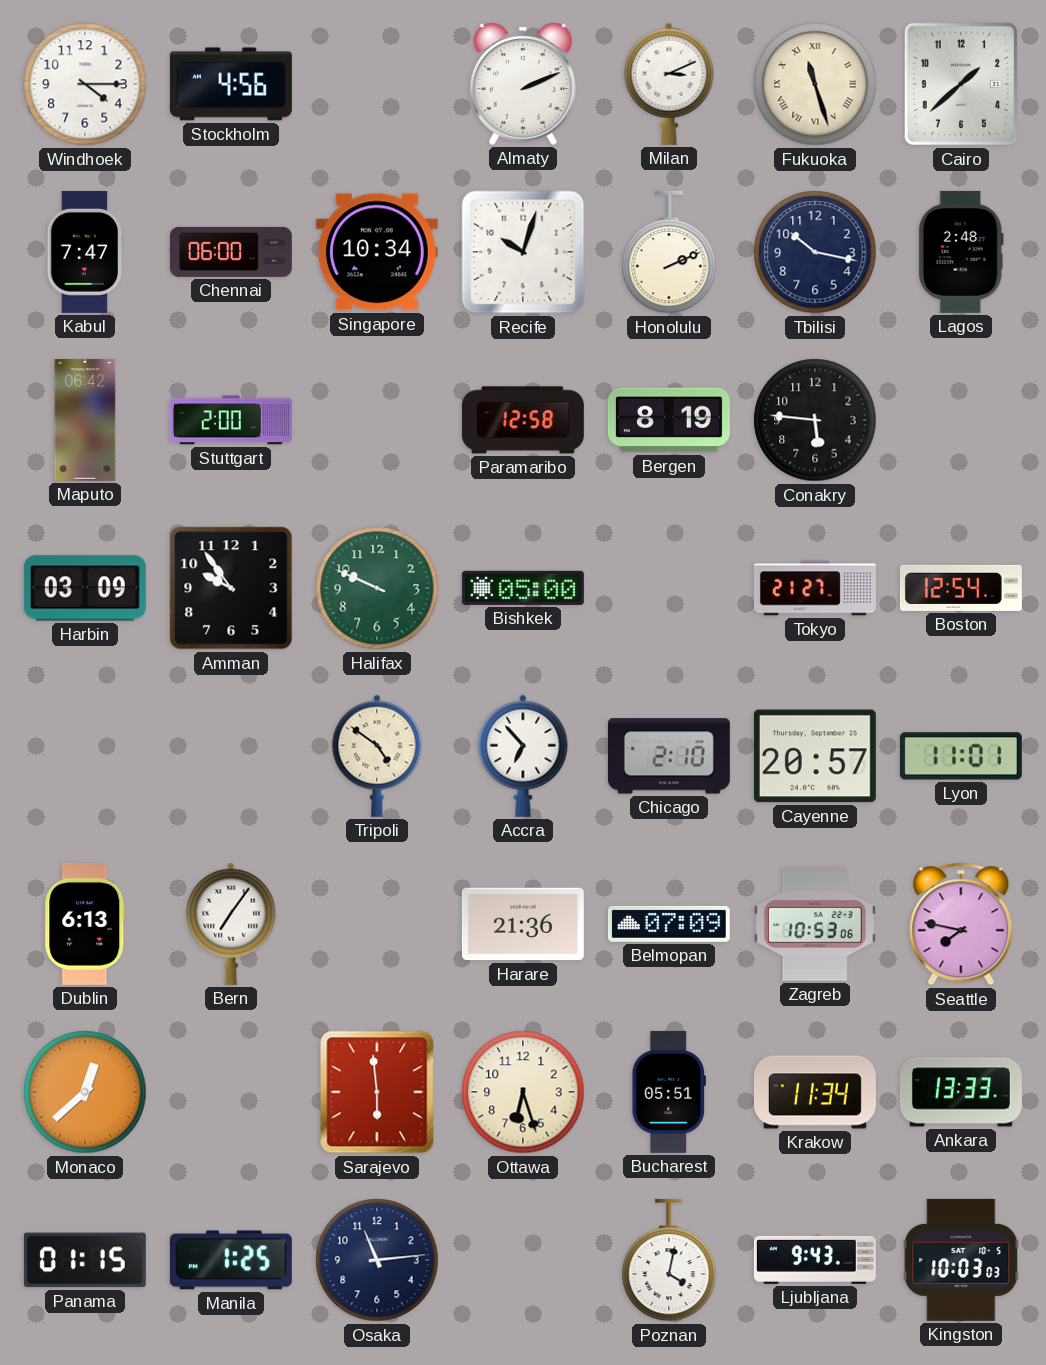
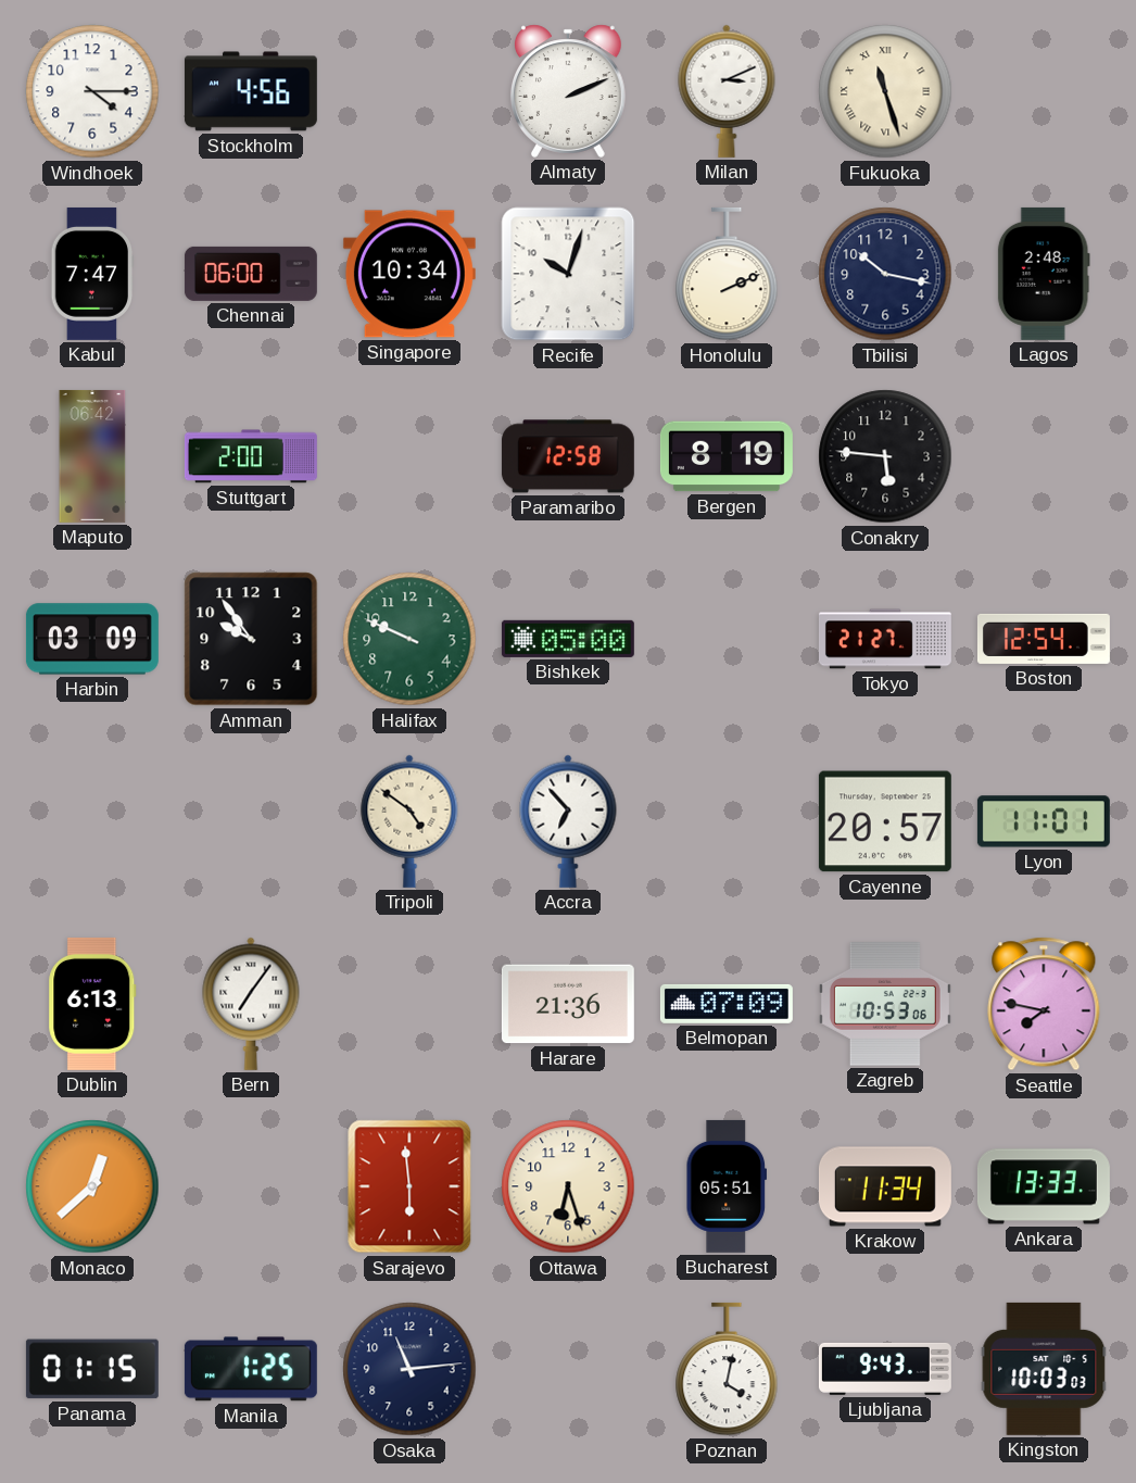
Cairo: 1:38 -> none
Chicago: 2:10 -> none
